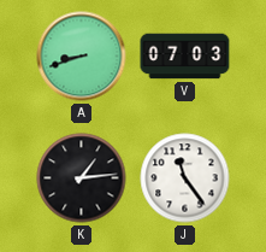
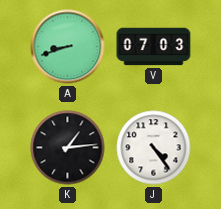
J: 11:24 -> 4:24
